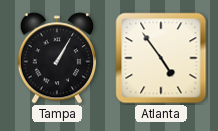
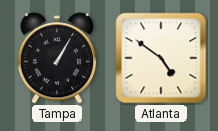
Atlanta: 4:54 -> 4:51
